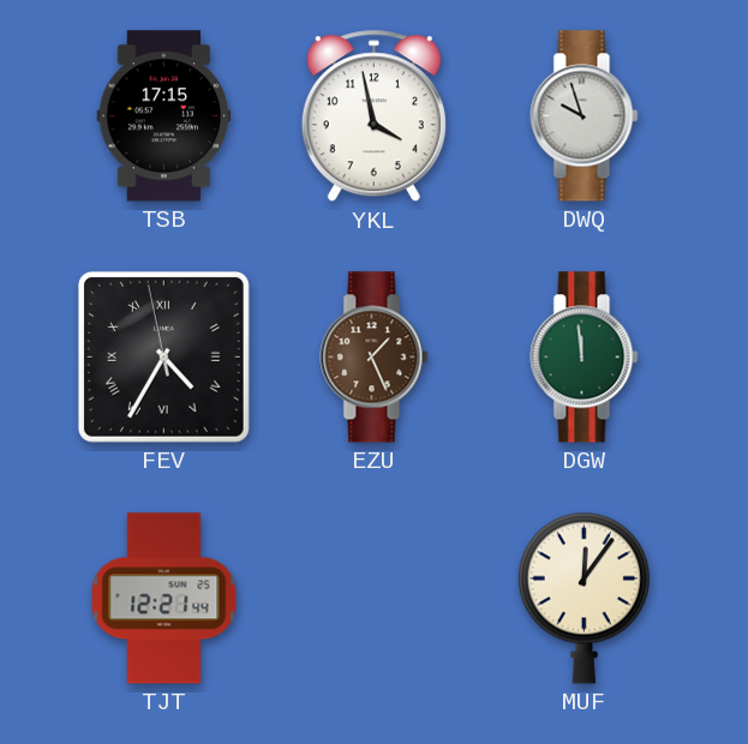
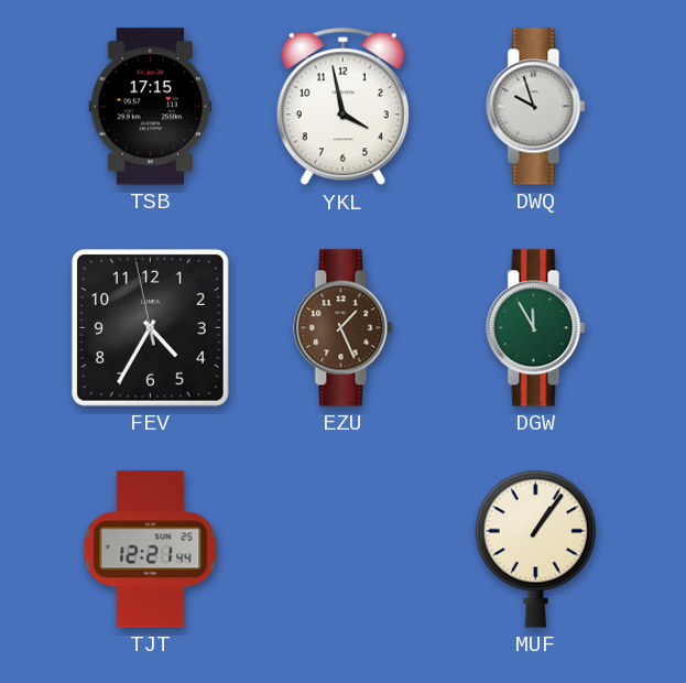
FEV numerals: Roman -> Arabic
DGW: 11:59 -> 11:55
MUF: 12:06 -> 1:06
